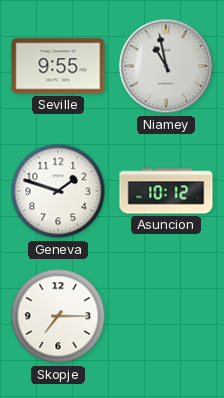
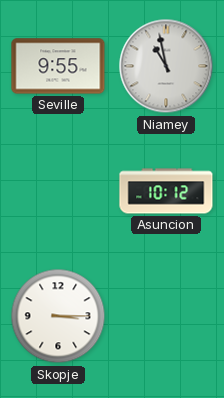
Geneva: 1:48 -> none
Skopje: 7:15 -> 3:15
